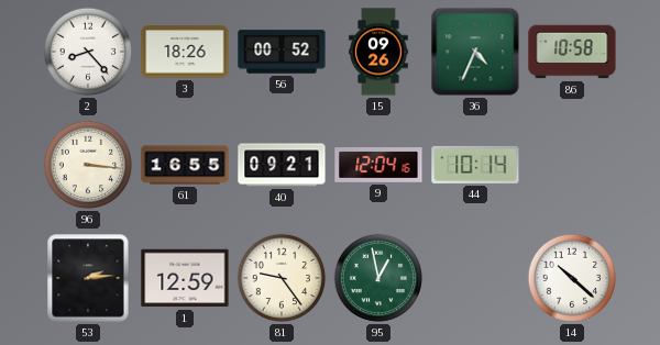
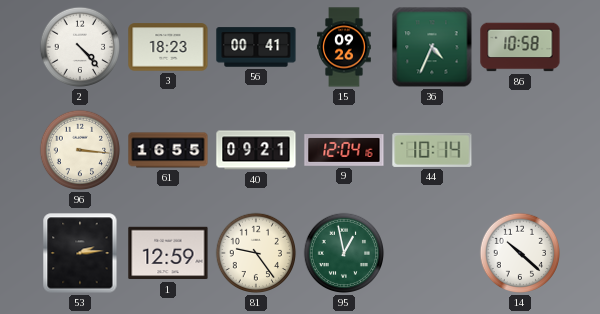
2: 8:23 -> 4:23
3: 18:26 -> 18:23
56: 00:52 -> 00:41
